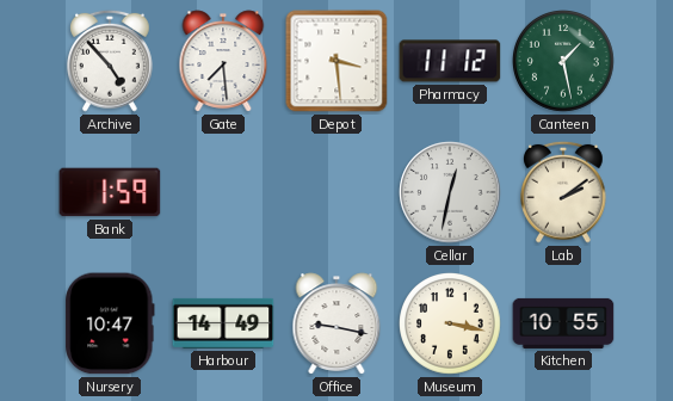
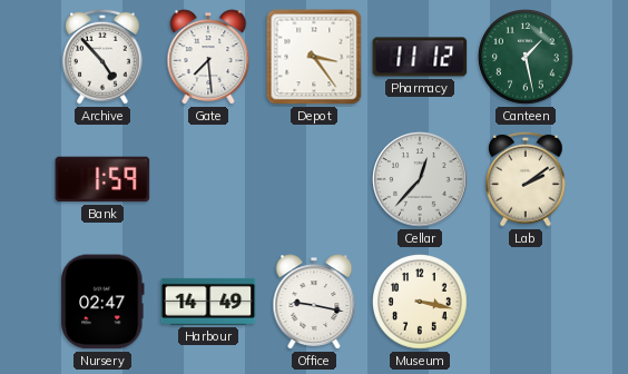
Depot: 3:29 -> 3:24
Cellar: 12:32 -> 12:37
Nursery: 10:47 -> 02:47
Kitchen: 10:55 -> none
